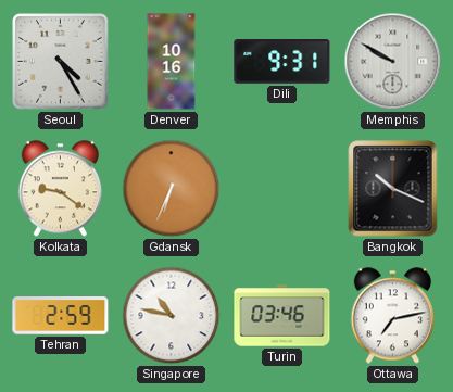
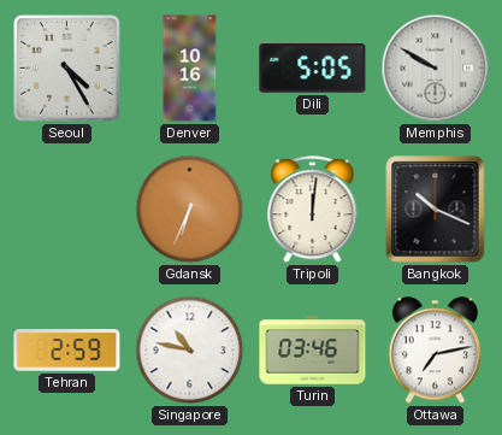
Dili: 9:31 -> 5:05
Kolkata: 9:21 -> none
Tripoli: none -> 12:01
